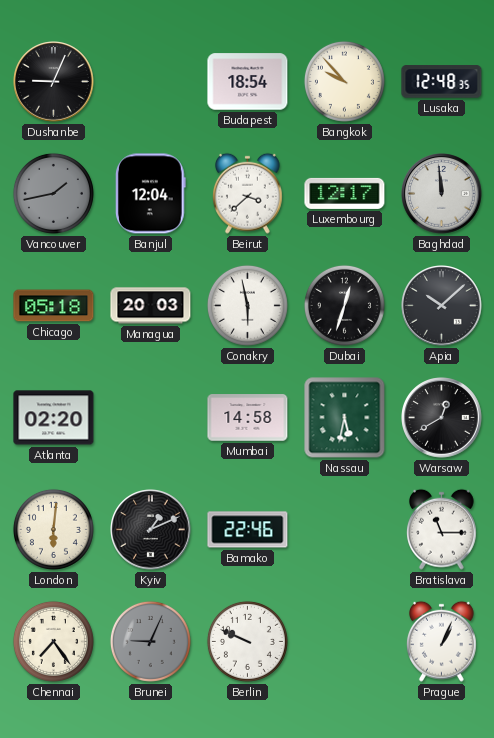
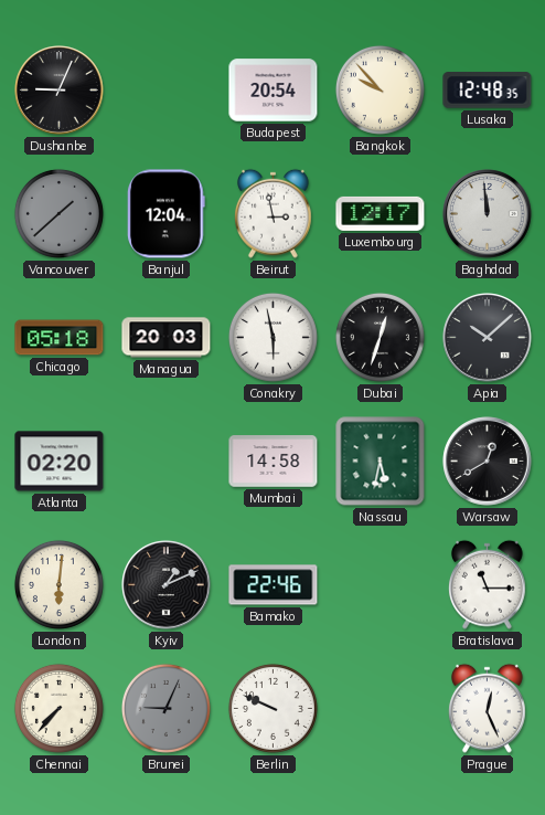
Budapest: 18:54 -> 20:54
Vancouver: 1:43 -> 1:38
Beirut: 3:38 -> 2:58
Chennai: 7:24 -> 7:37
Prague: 1:04 -> 12:26
